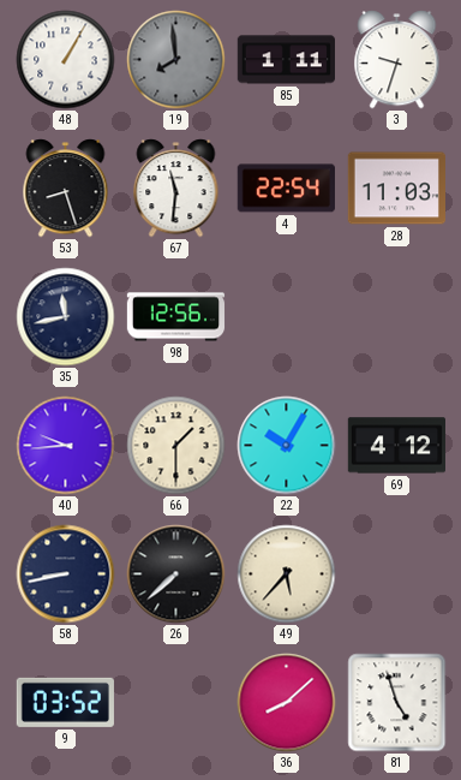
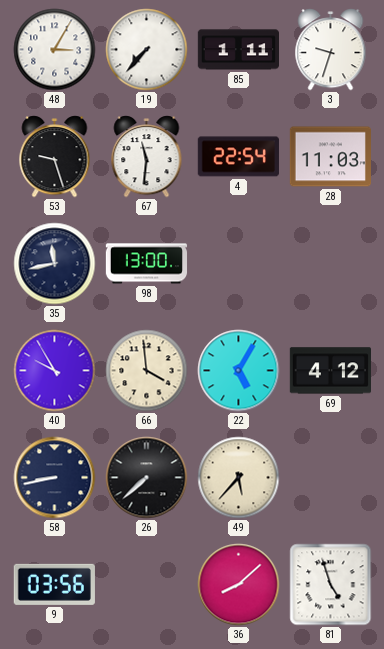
48: 1:05 -> 3:05
19: 7:59 -> 7:37
19 dial: grey -> white
53: 8:27 -> 9:27
98: 12:56 -> 13:00
40: 9:44 -> 9:55
66: 1:30 -> 3:59
22: 10:05 -> 5:05
9: 03:52 -> 03:56
